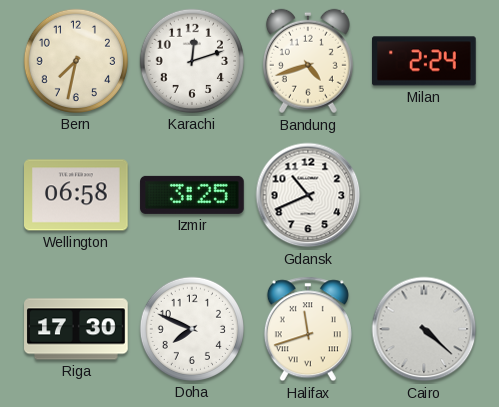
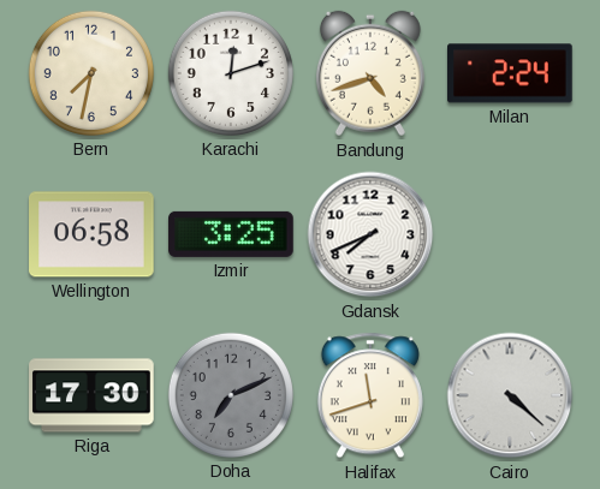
Gdansk: 10:41 -> 7:41
Doha: 7:49 -> 7:11
Doha dial: white -> grey
